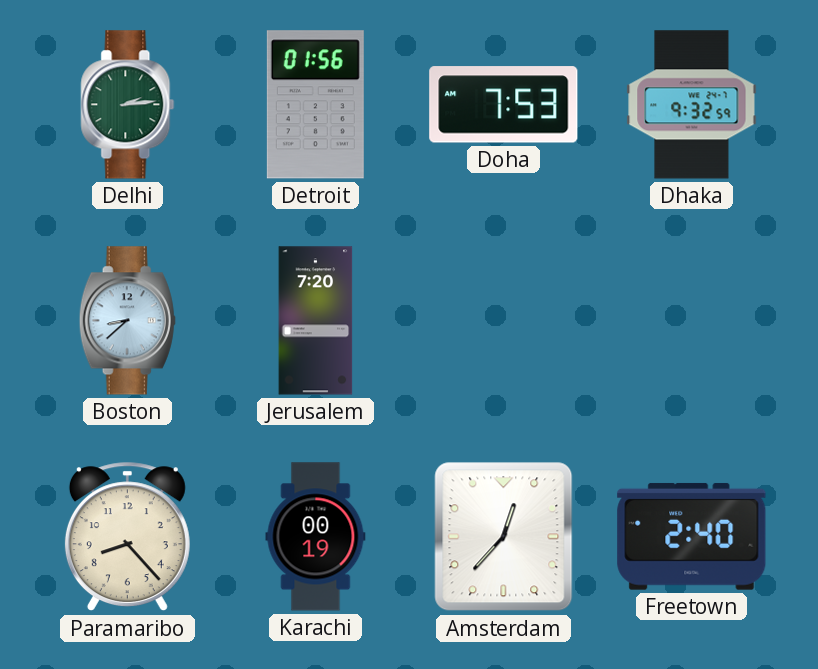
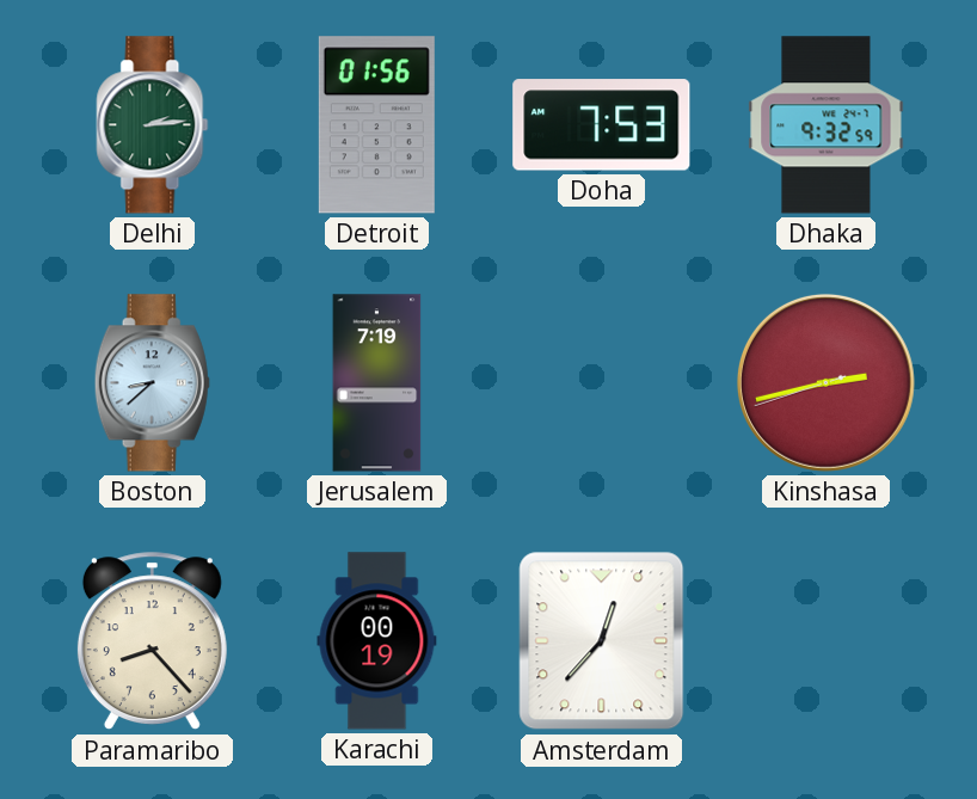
Jerusalem: 7:20 -> 7:19
Kinshasa: none -> 2:42
Freetown: 2:40 -> none
